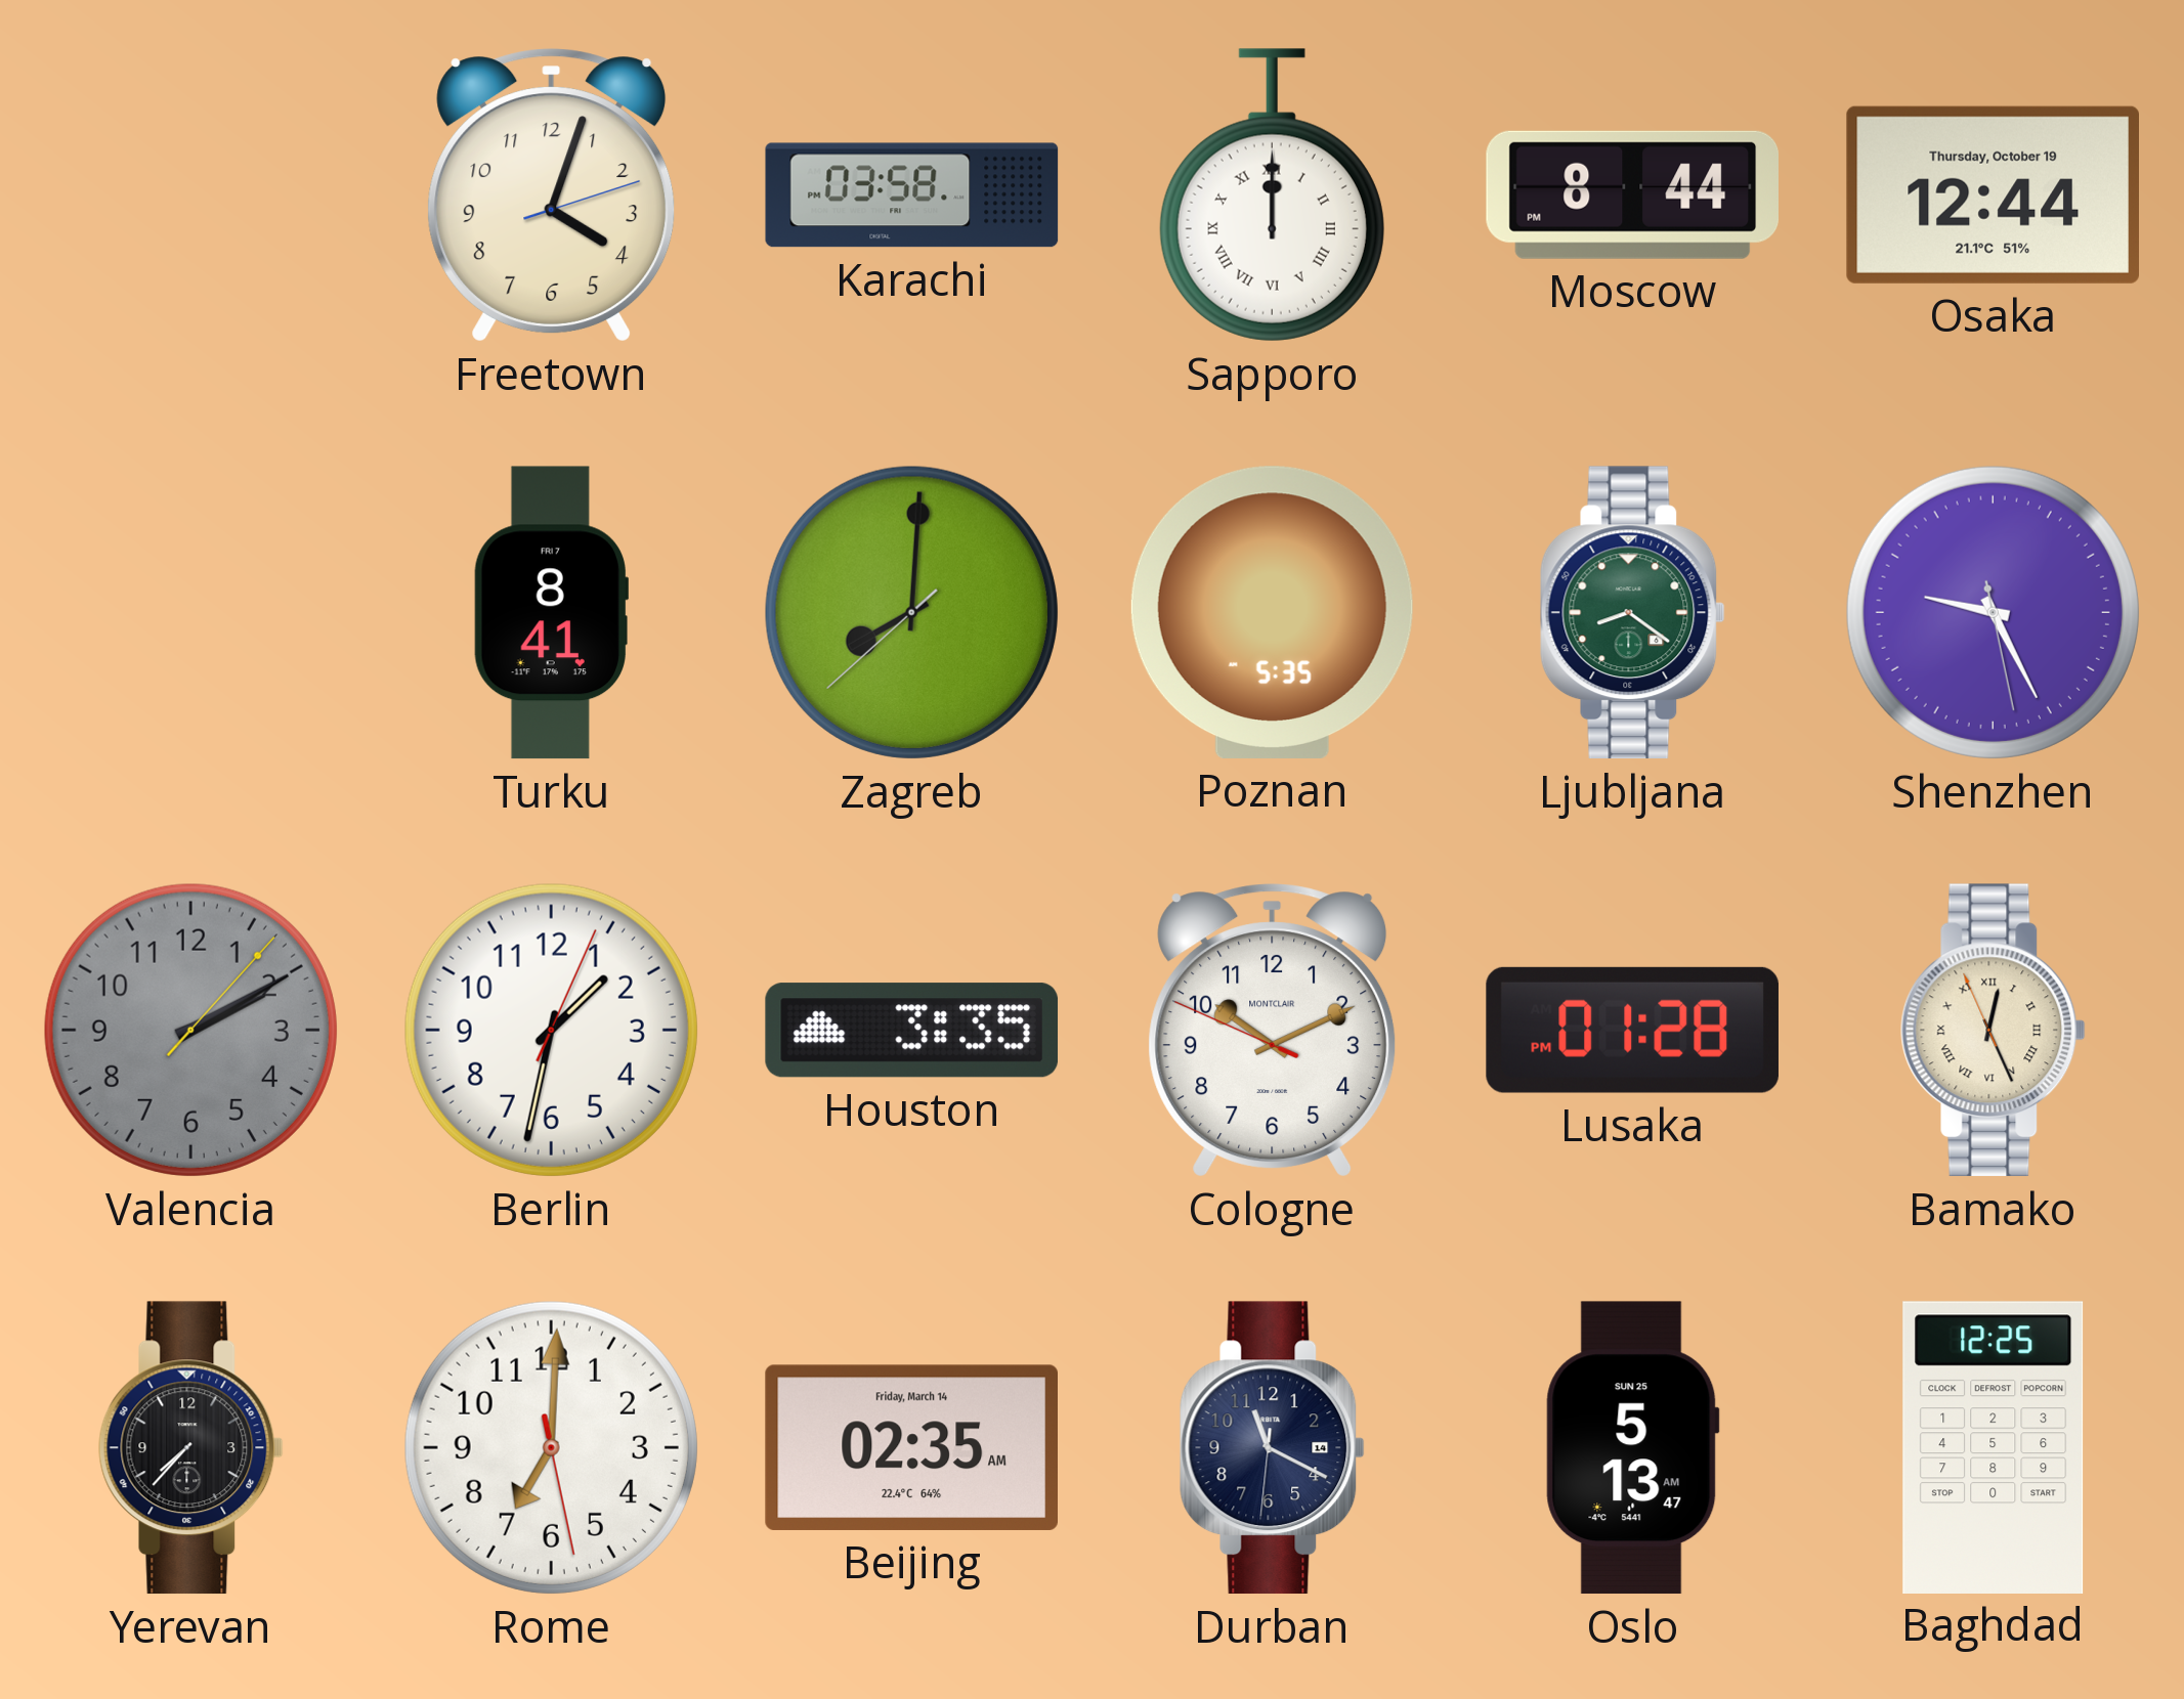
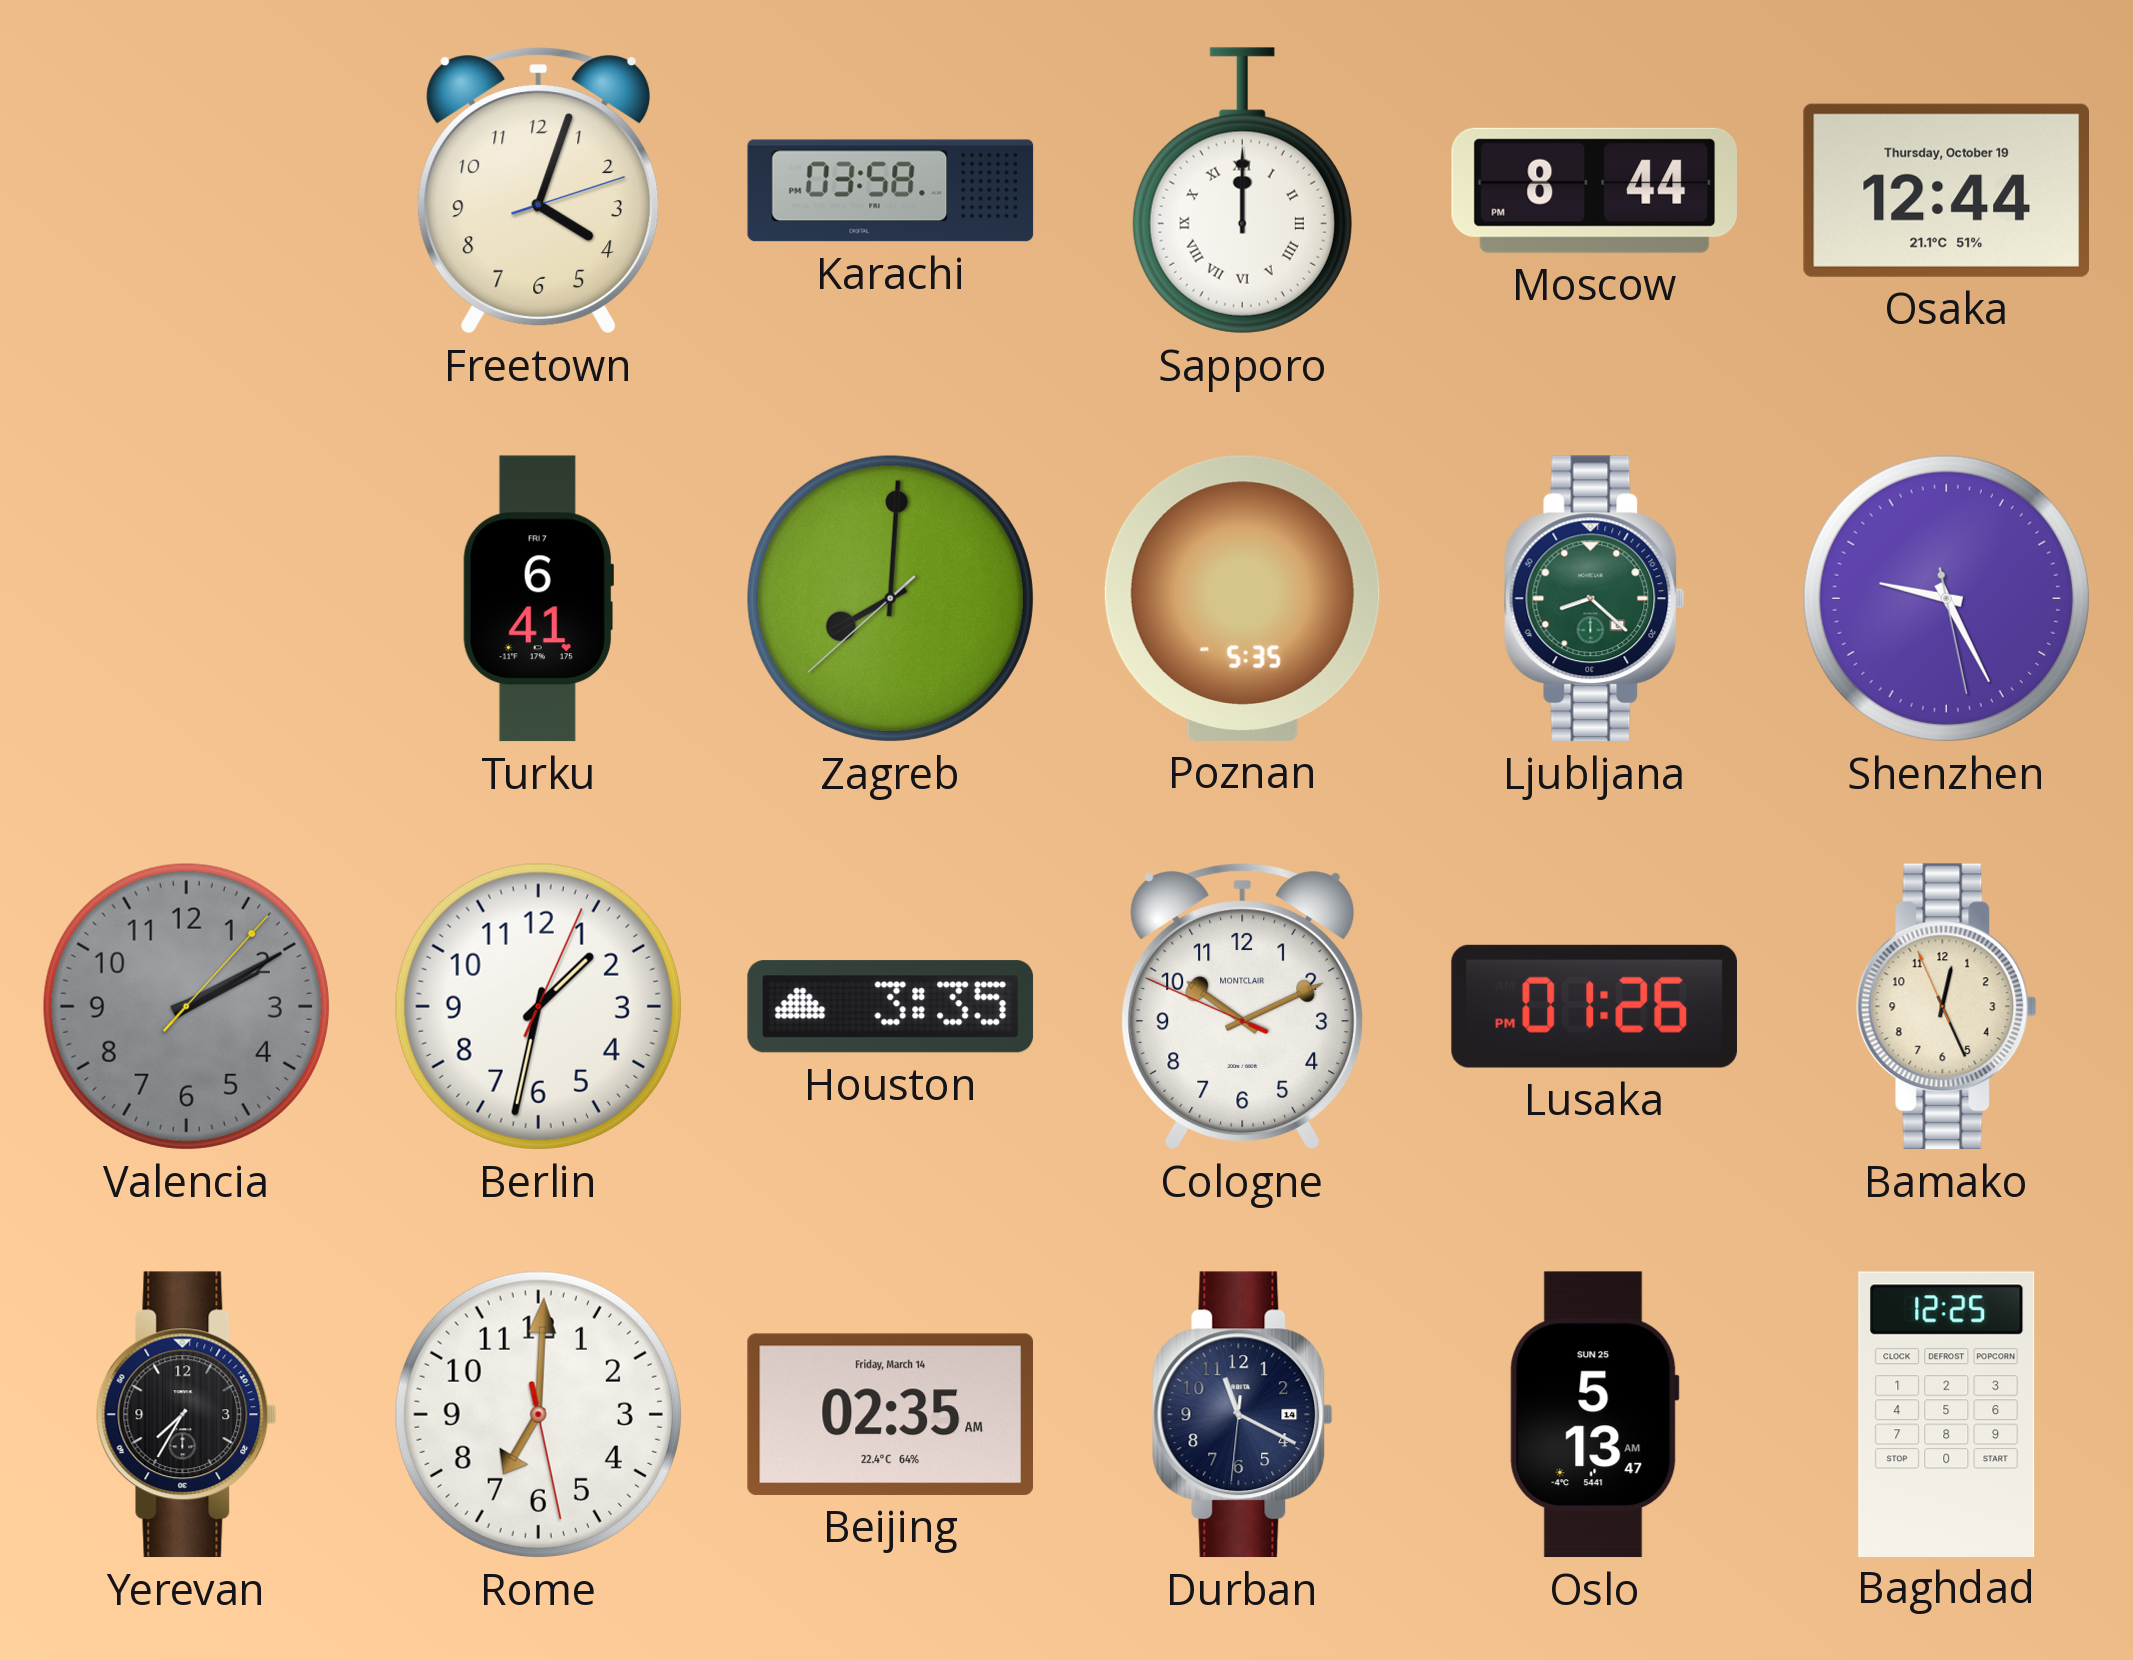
Turku: 8:41 -> 6:41
Ljubljana: 8:21 -> 8:22
Lusaka: 01:28 -> 01:26
Bamako numerals: Roman -> Arabic
Yerevan: 7:37 -> 7:35
